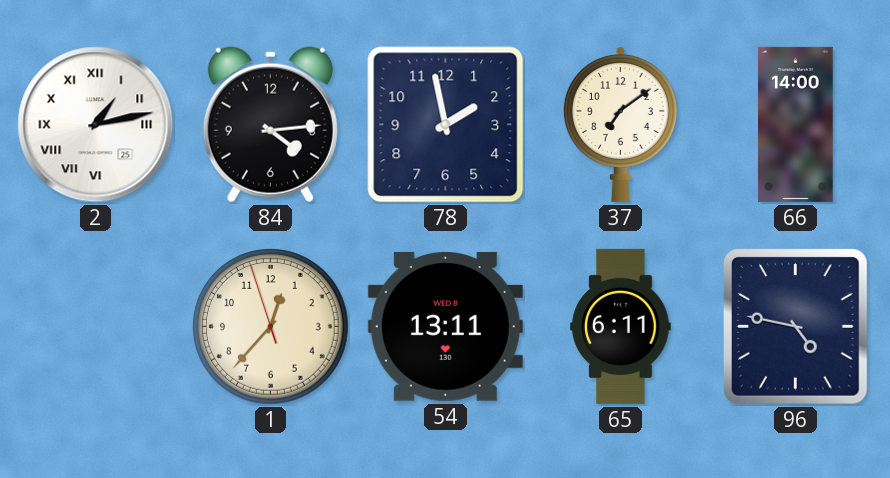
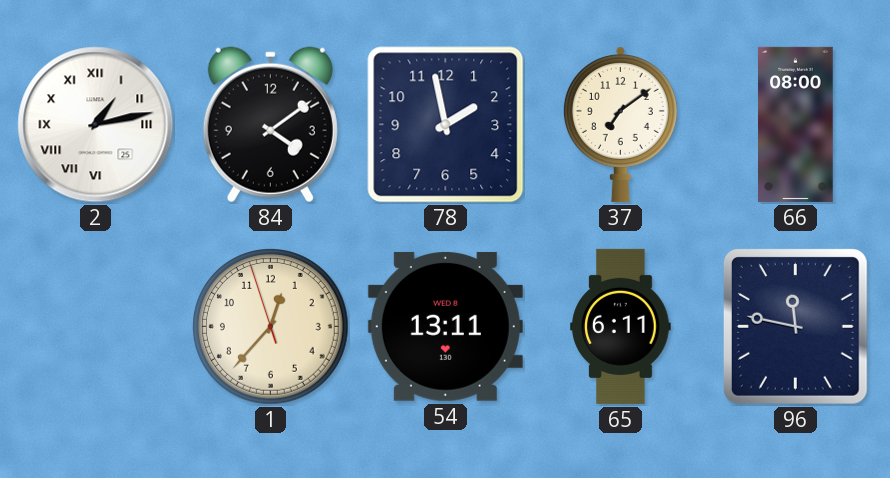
84: 4:14 -> 4:09
66: 14:00 -> 08:00
96: 4:47 -> 11:47
